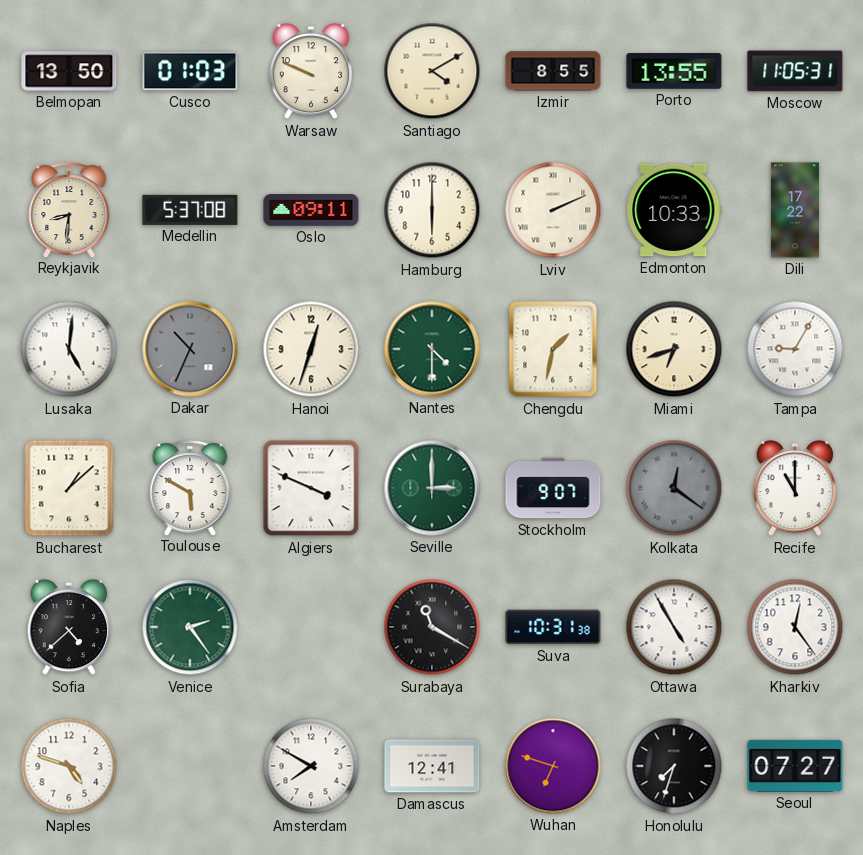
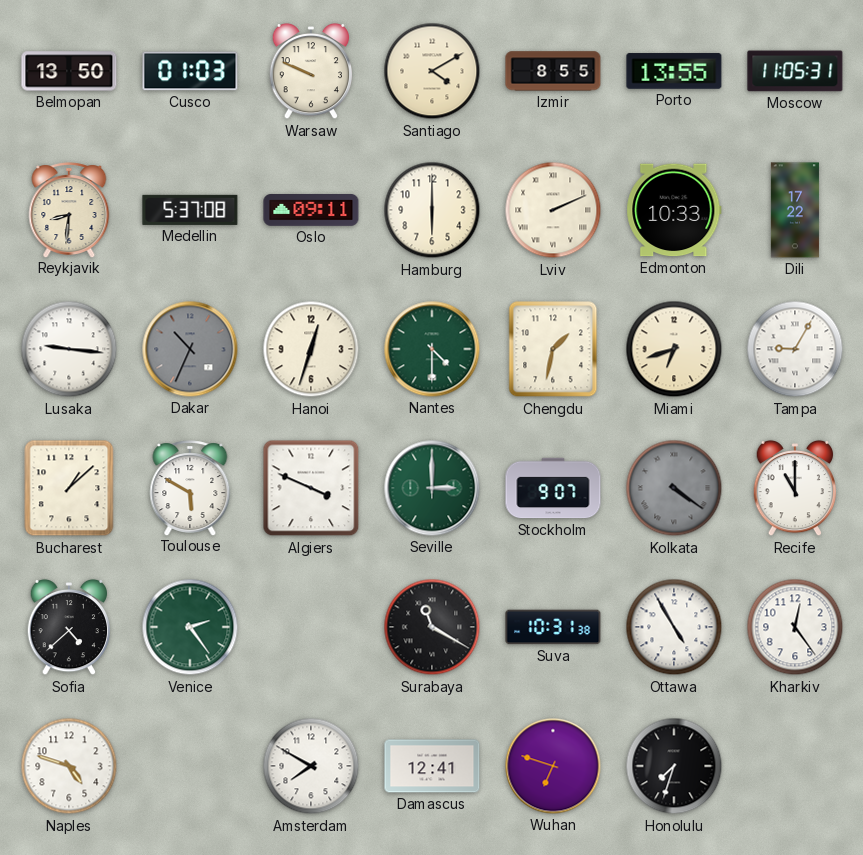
Lusaka: 5:01 -> 9:16
Kolkata: 12:21 -> 4:21
Seoul: 07:27 -> none
